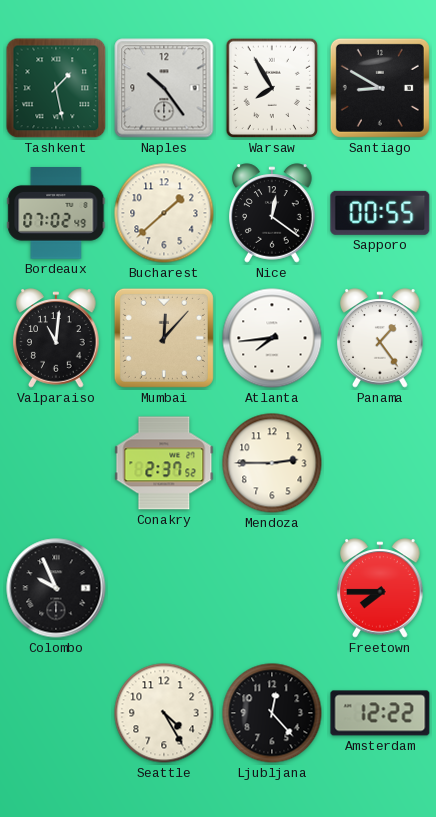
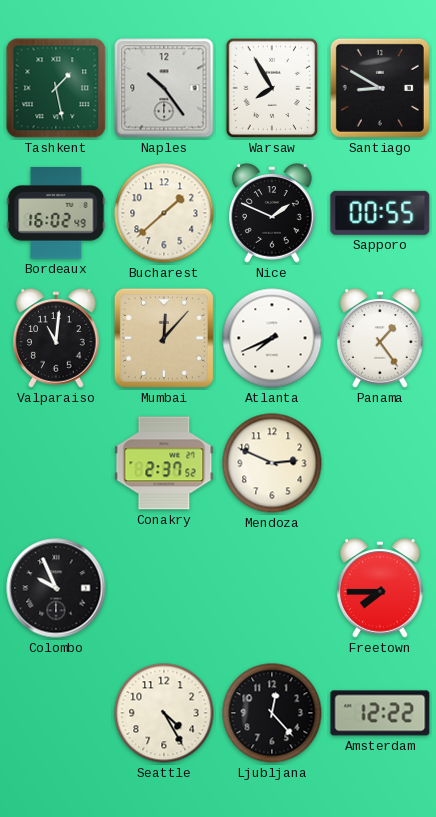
Bordeaux: 07:02 -> 16:02
Nice: 12:21 -> 1:49
Atlanta: 7:44 -> 7:41
Mendoza: 2:45 -> 2:49
